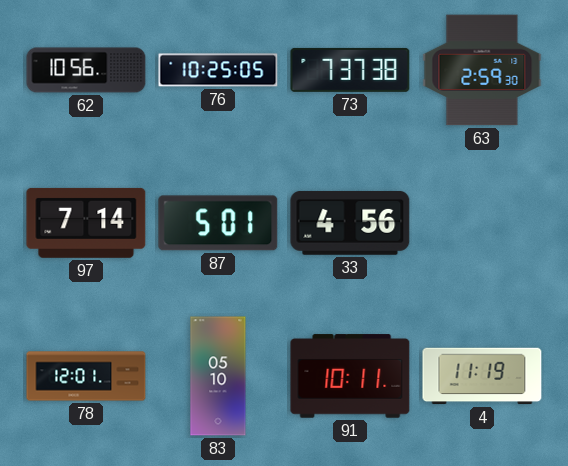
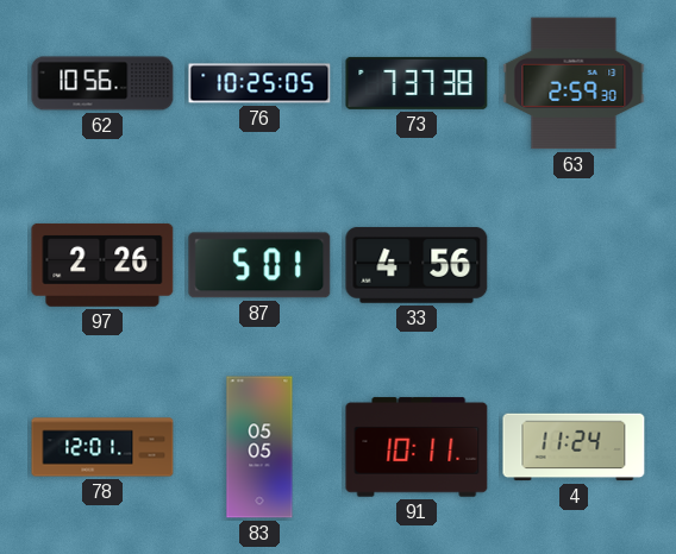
97: 7:14 -> 2:26
83: 05:10 -> 05:05
4: 11:19 -> 11:24
